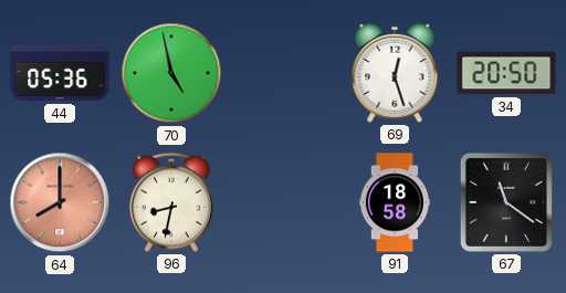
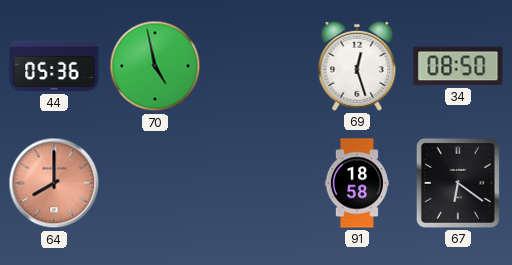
34: 20:50 -> 08:50
96: 8:32 -> none
67: 11:21 -> 6:21
